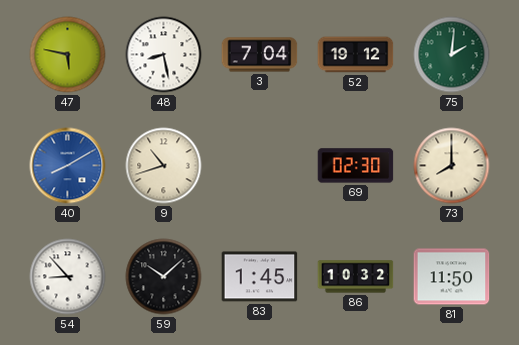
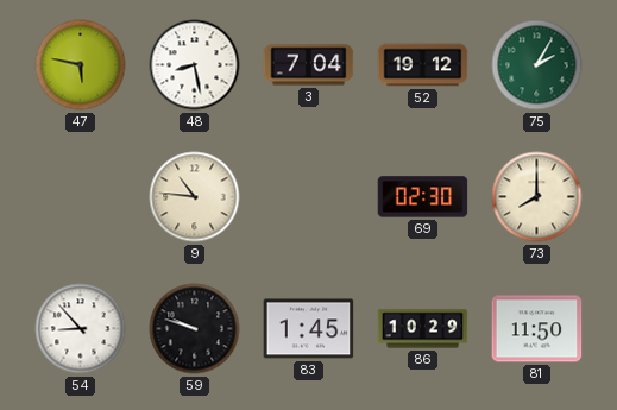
75: 2:01 -> 2:05
40: 8:10 -> none
9: 10:42 -> 10:46
59: 10:08 -> 9:48
86: 10:32 -> 10:29
